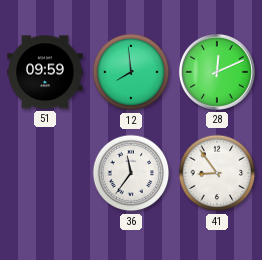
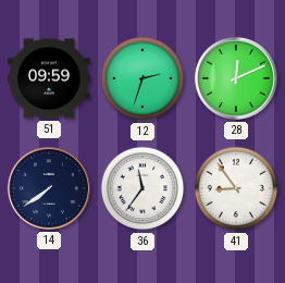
12: 7:59 -> 2:33
14: none -> 7:39
